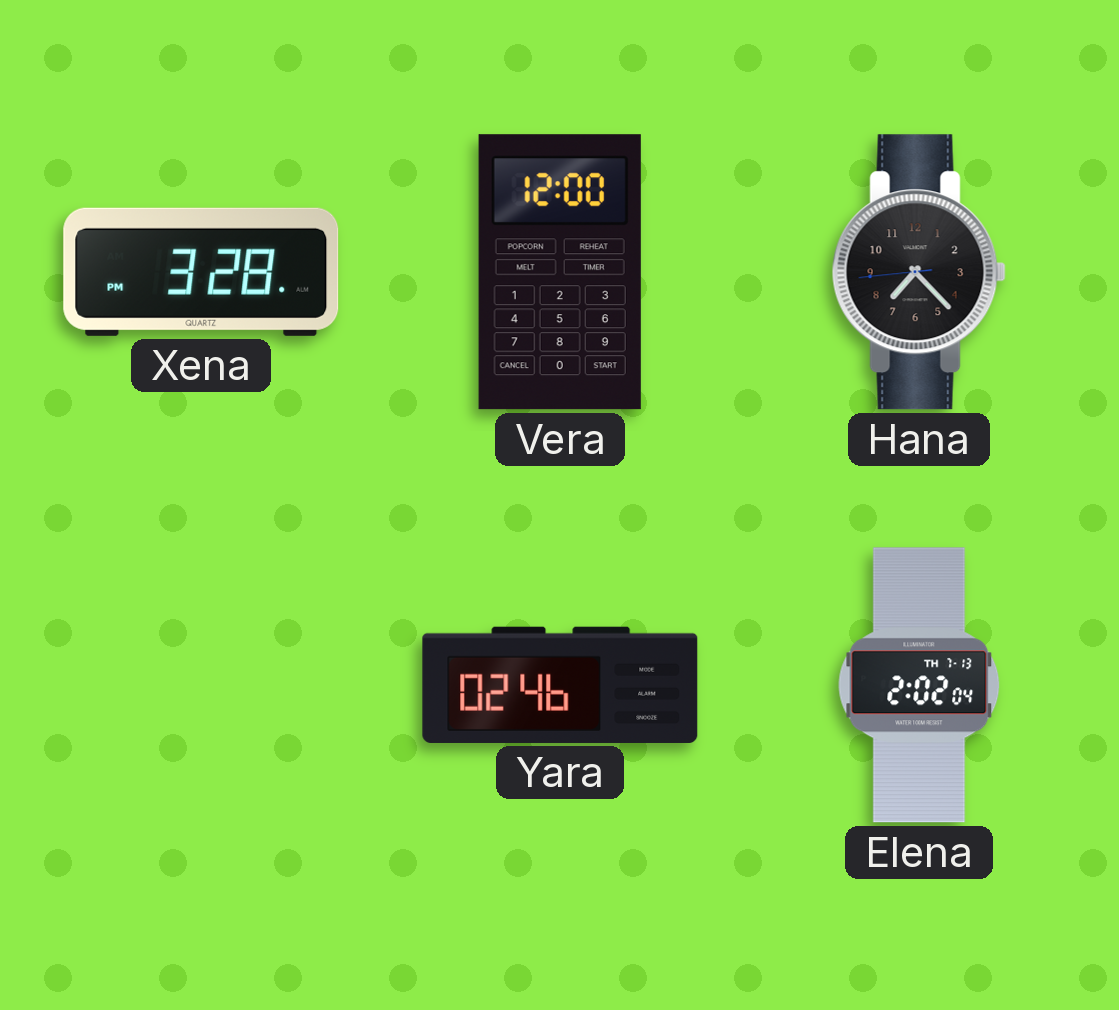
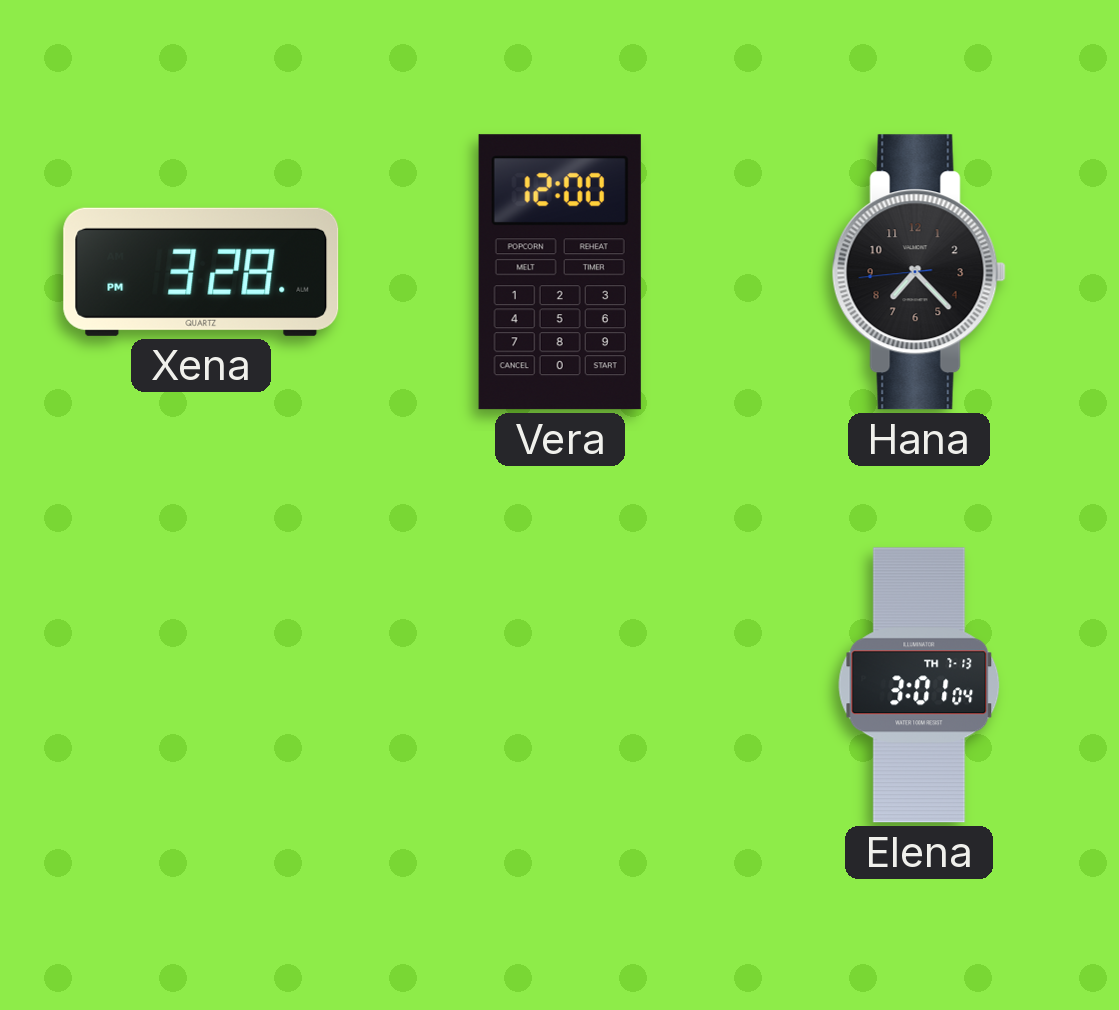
Yara: 02:46 -> none
Elena: 2:02 -> 3:01
